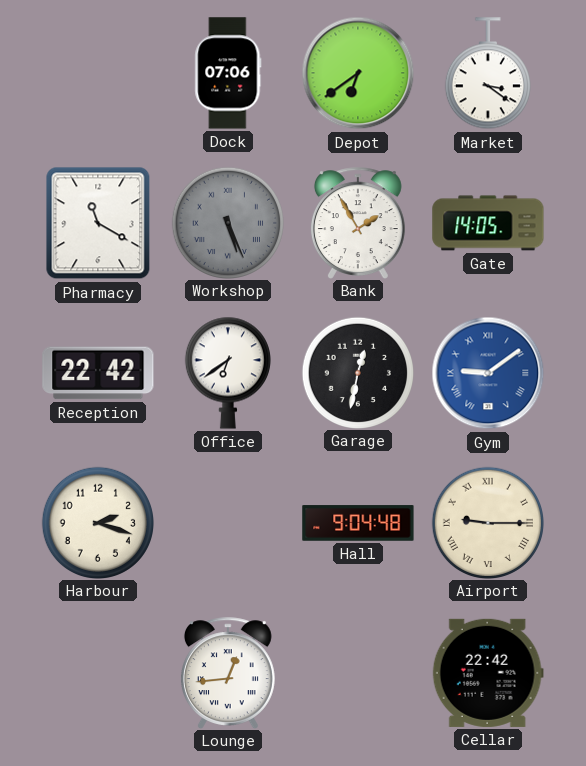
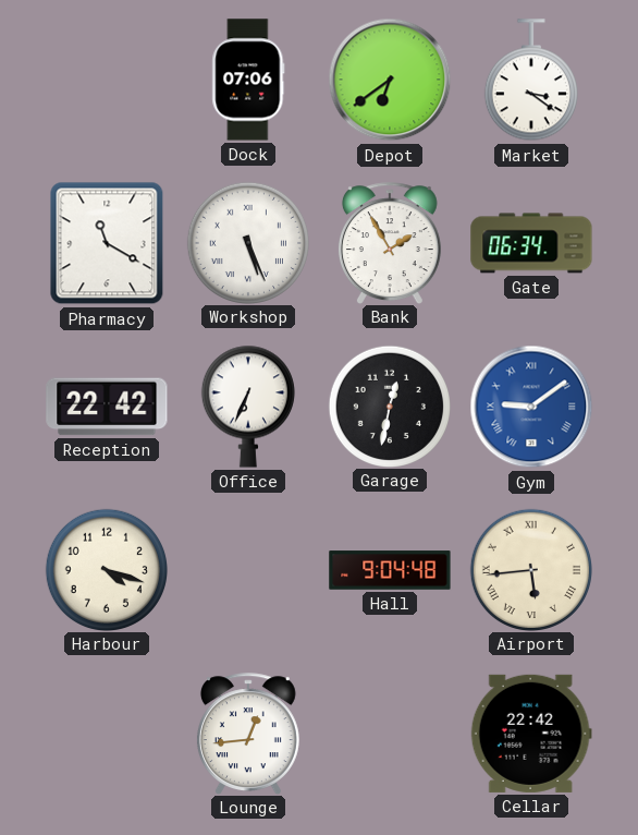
Workshop dial: grey -> white
Gate: 14:05 -> 06:34
Office: 6:39 -> 6:34
Harbour: 2:18 -> 4:18
Airport: 9:15 -> 5:44
